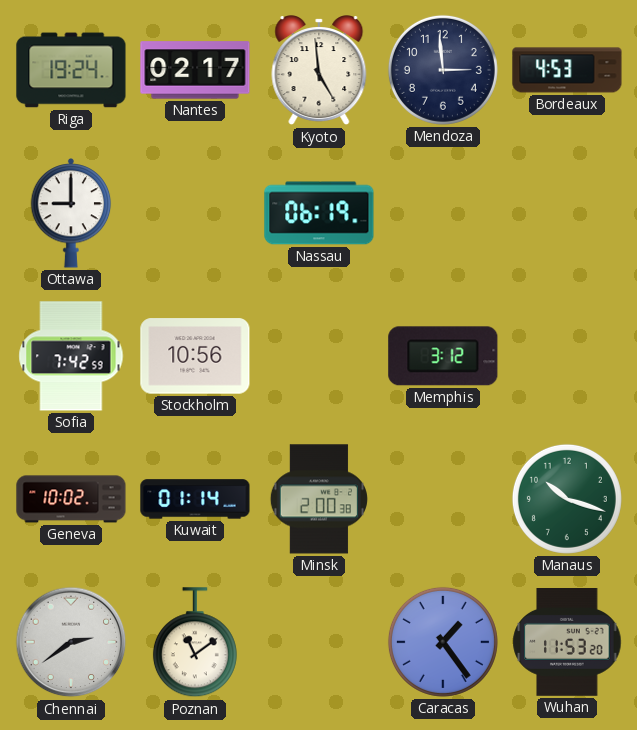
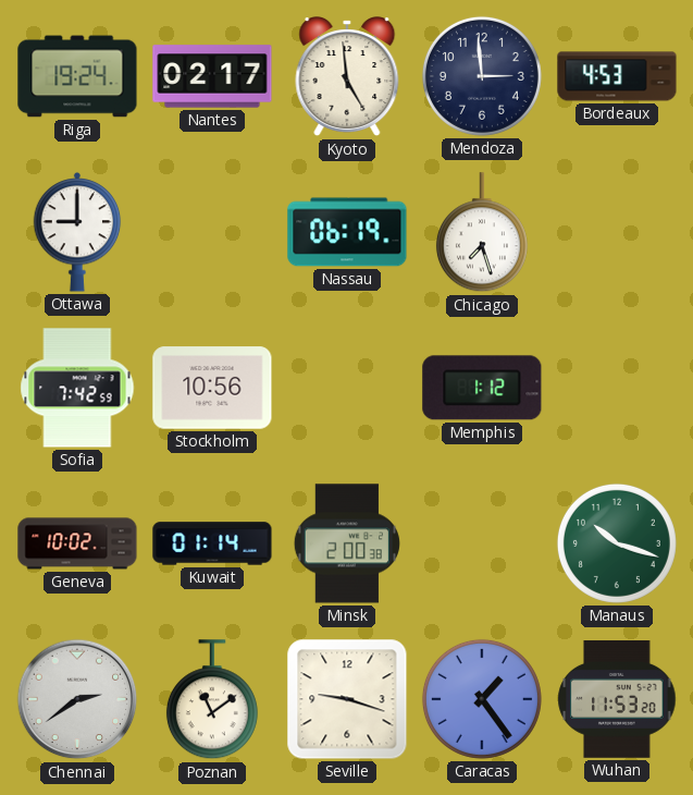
Chicago: none -> 7:27
Memphis: 3:12 -> 1:12
Seville: none -> 9:18
